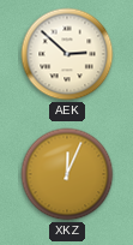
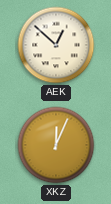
AEK: 2:52 -> 12:52
